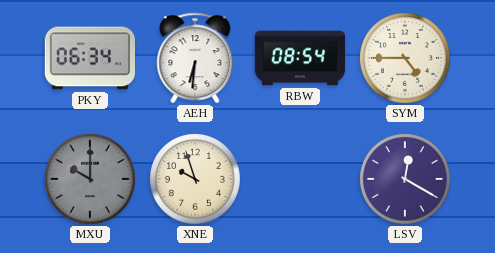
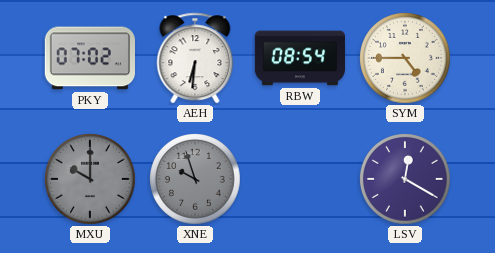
PKY: 06:34 -> 07:02
XNE dial: cream -> grey
